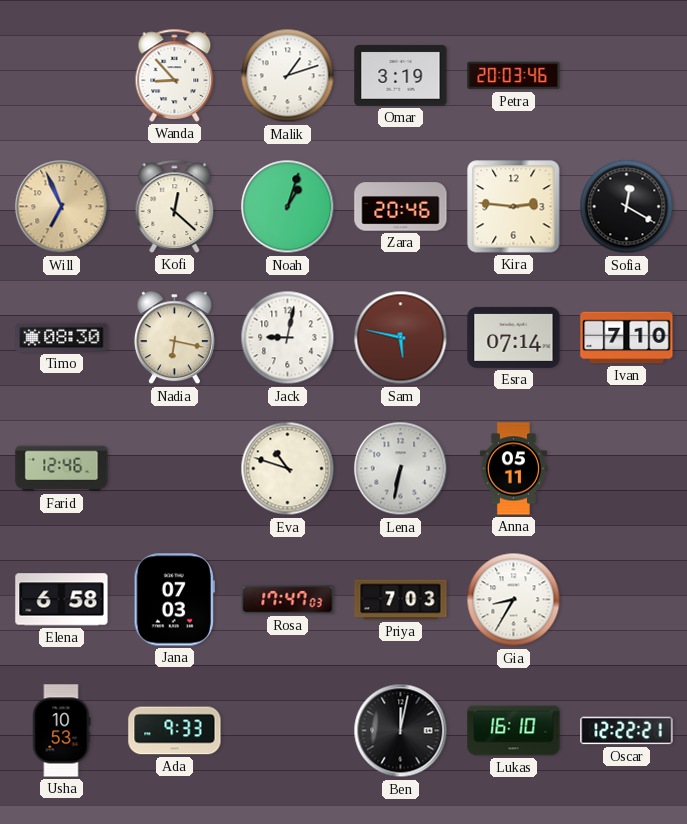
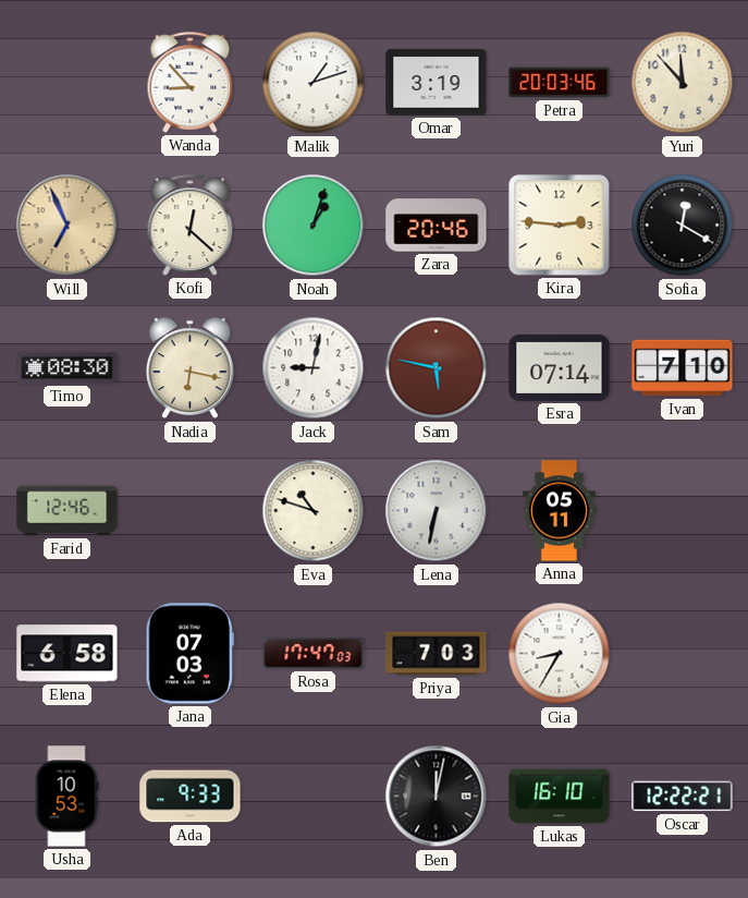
Yuri: none -> 11:53
